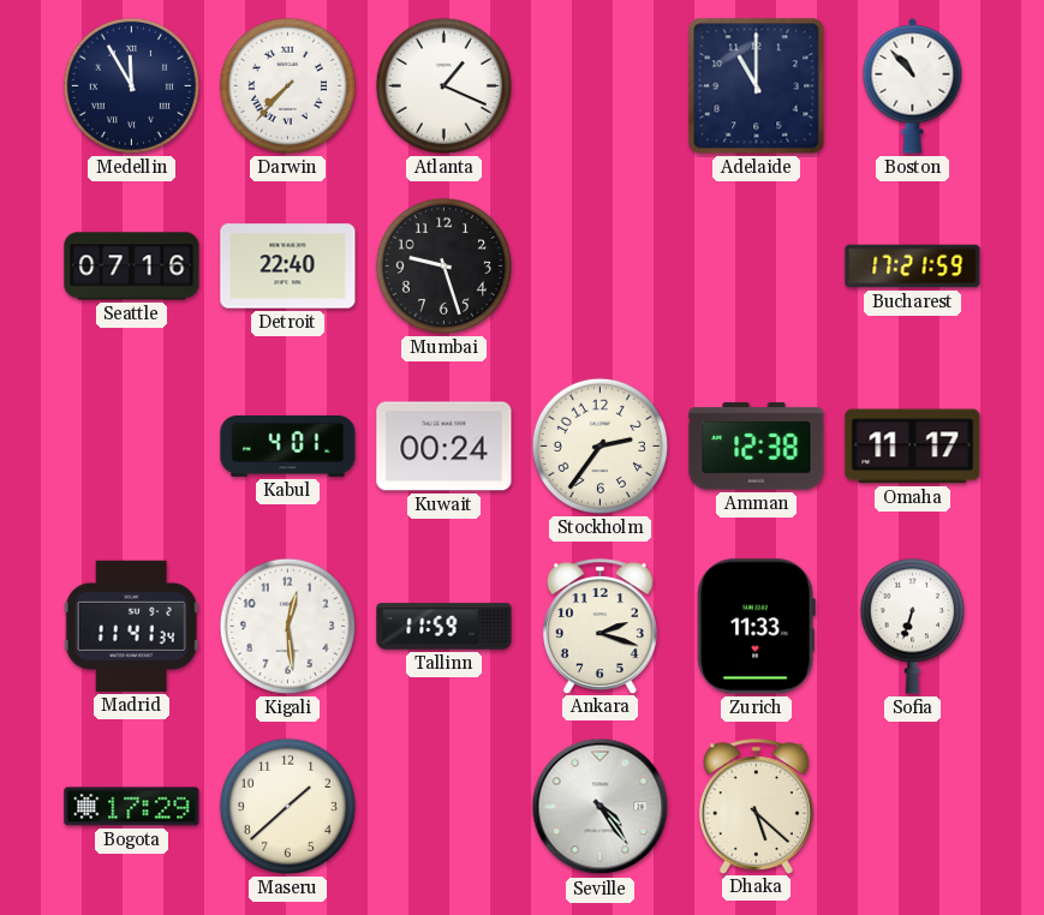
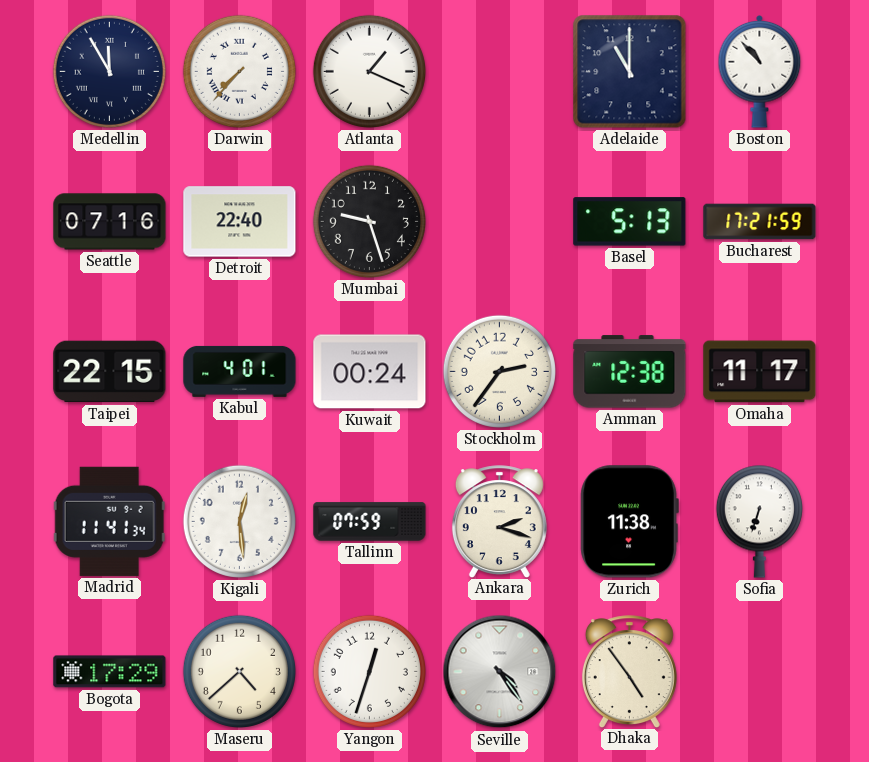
Basel: none -> 5:13
Taipei: none -> 22:15
Tallinn: 11:59 -> 07:59
Zurich: 11:33 -> 11:38
Maseru: 1:38 -> 4:38
Yangon: none -> 12:33
Dhaka: 5:22 -> 4:54
